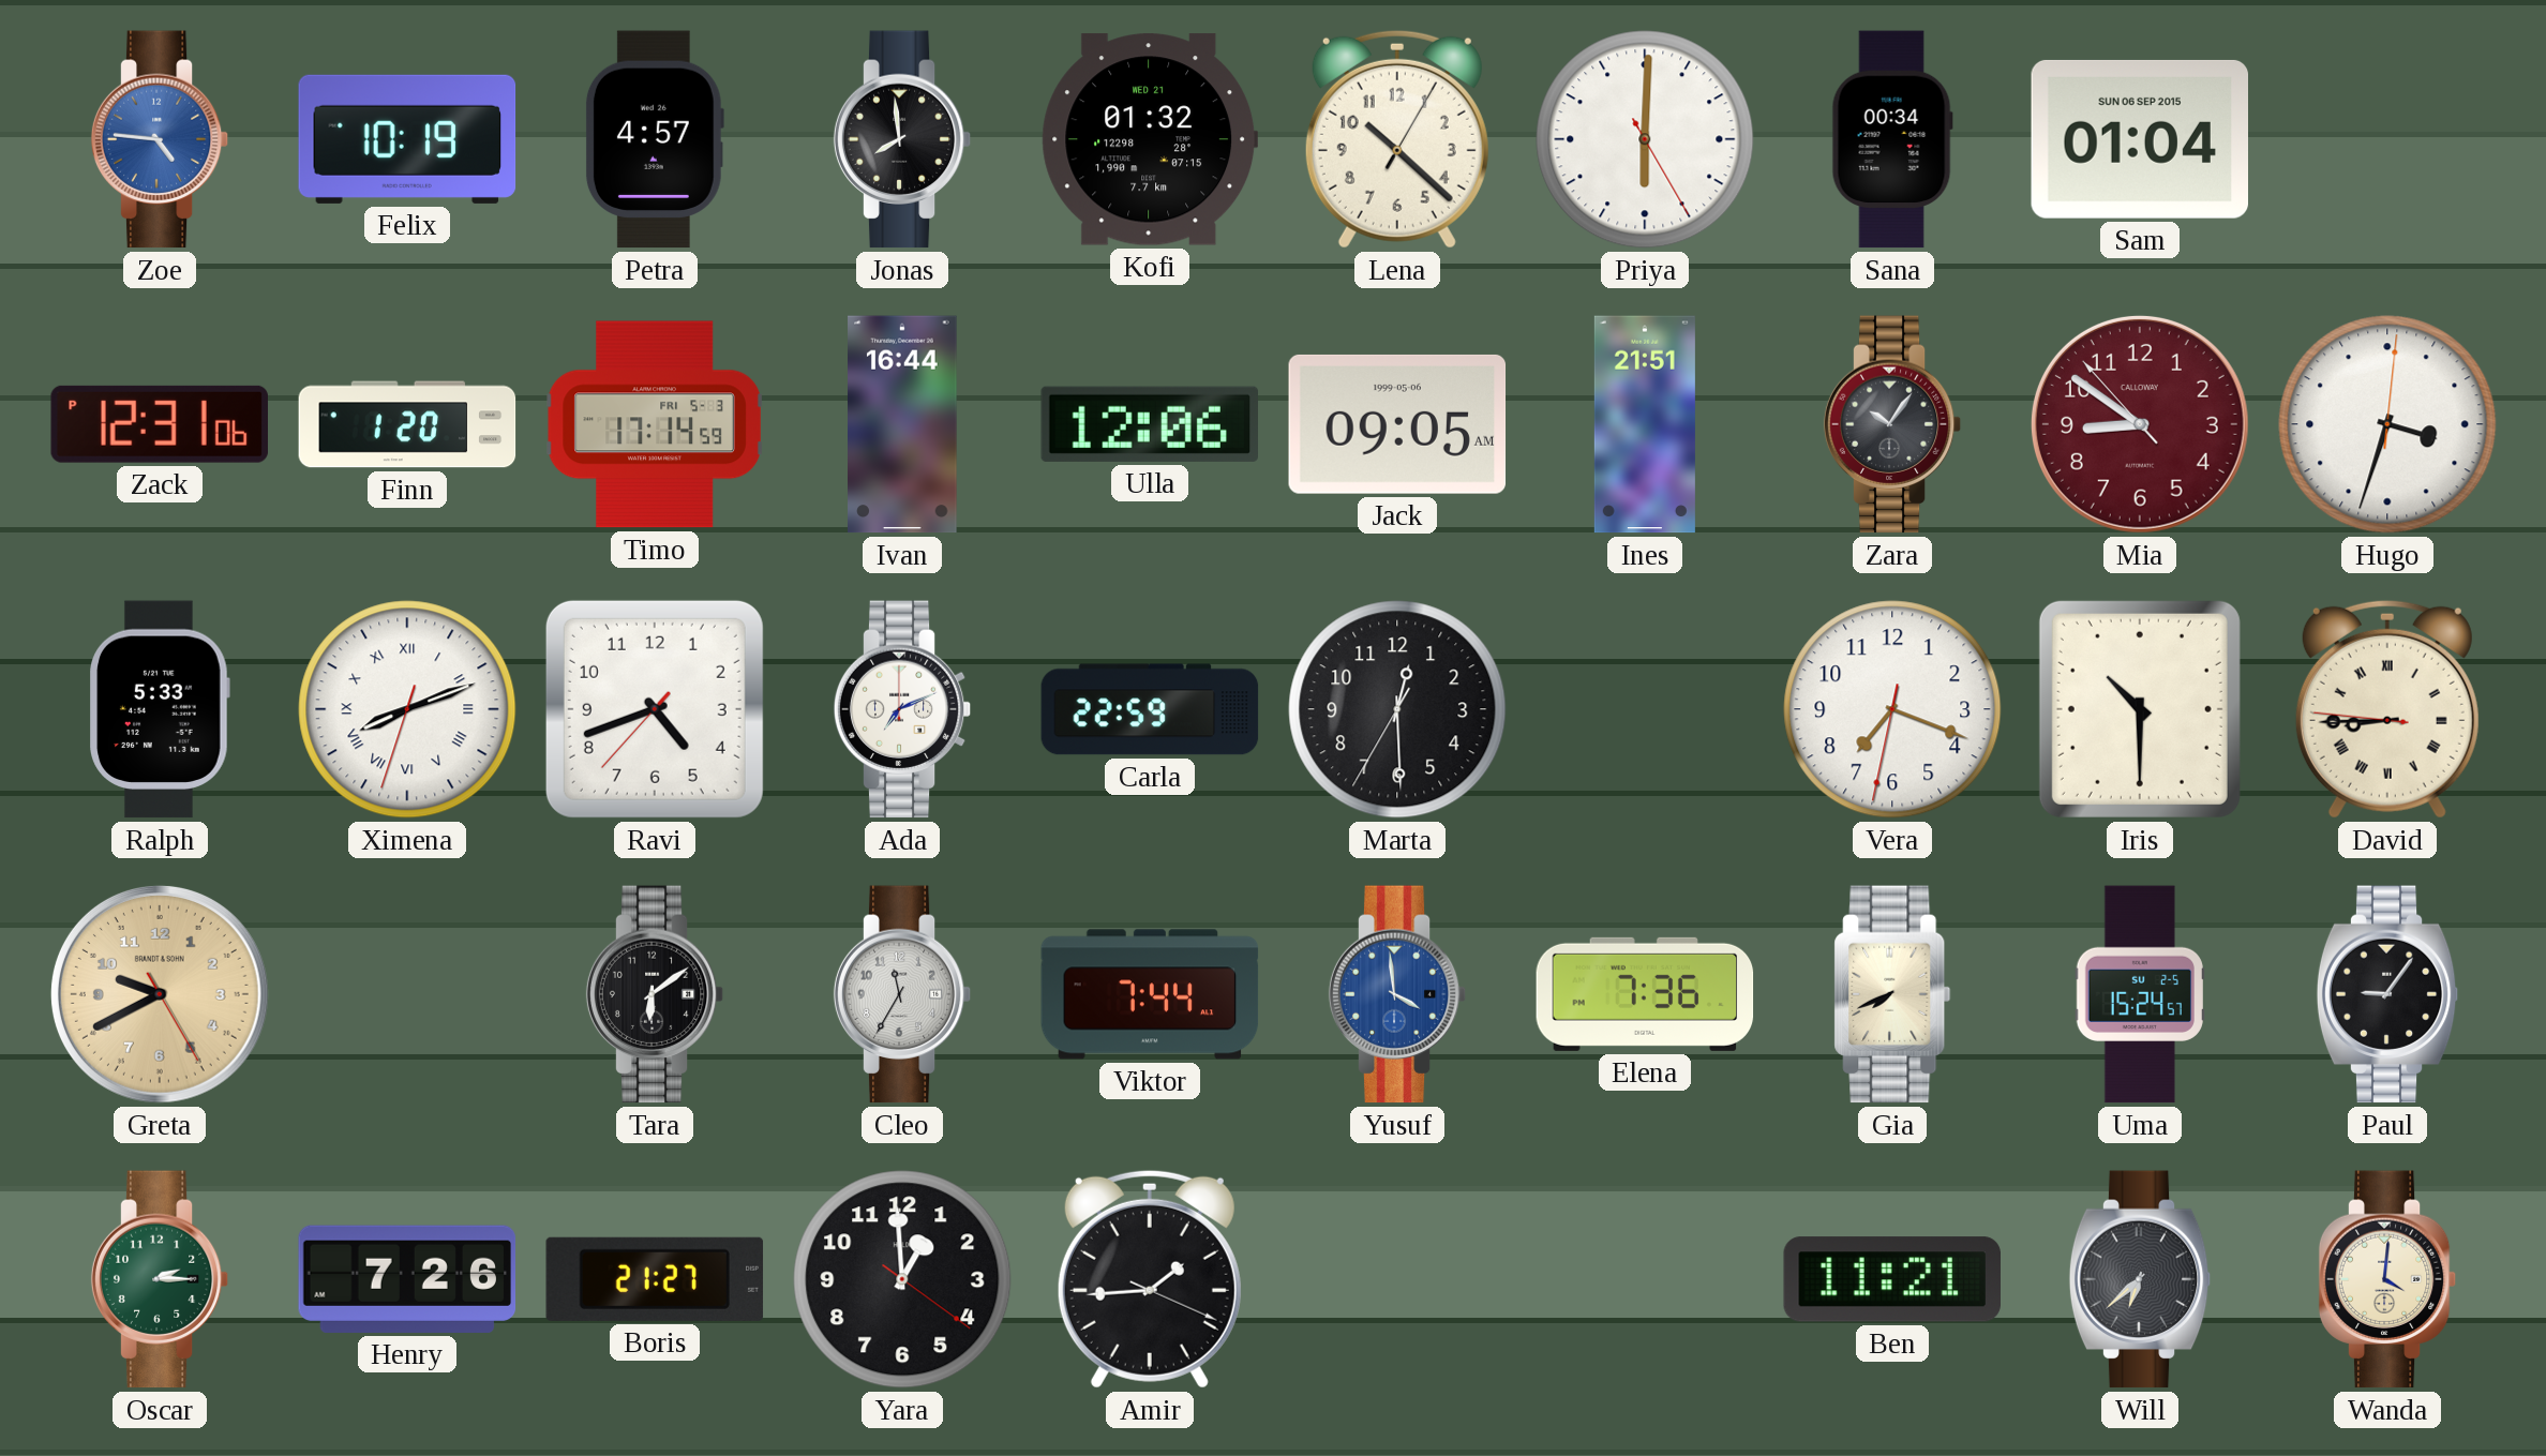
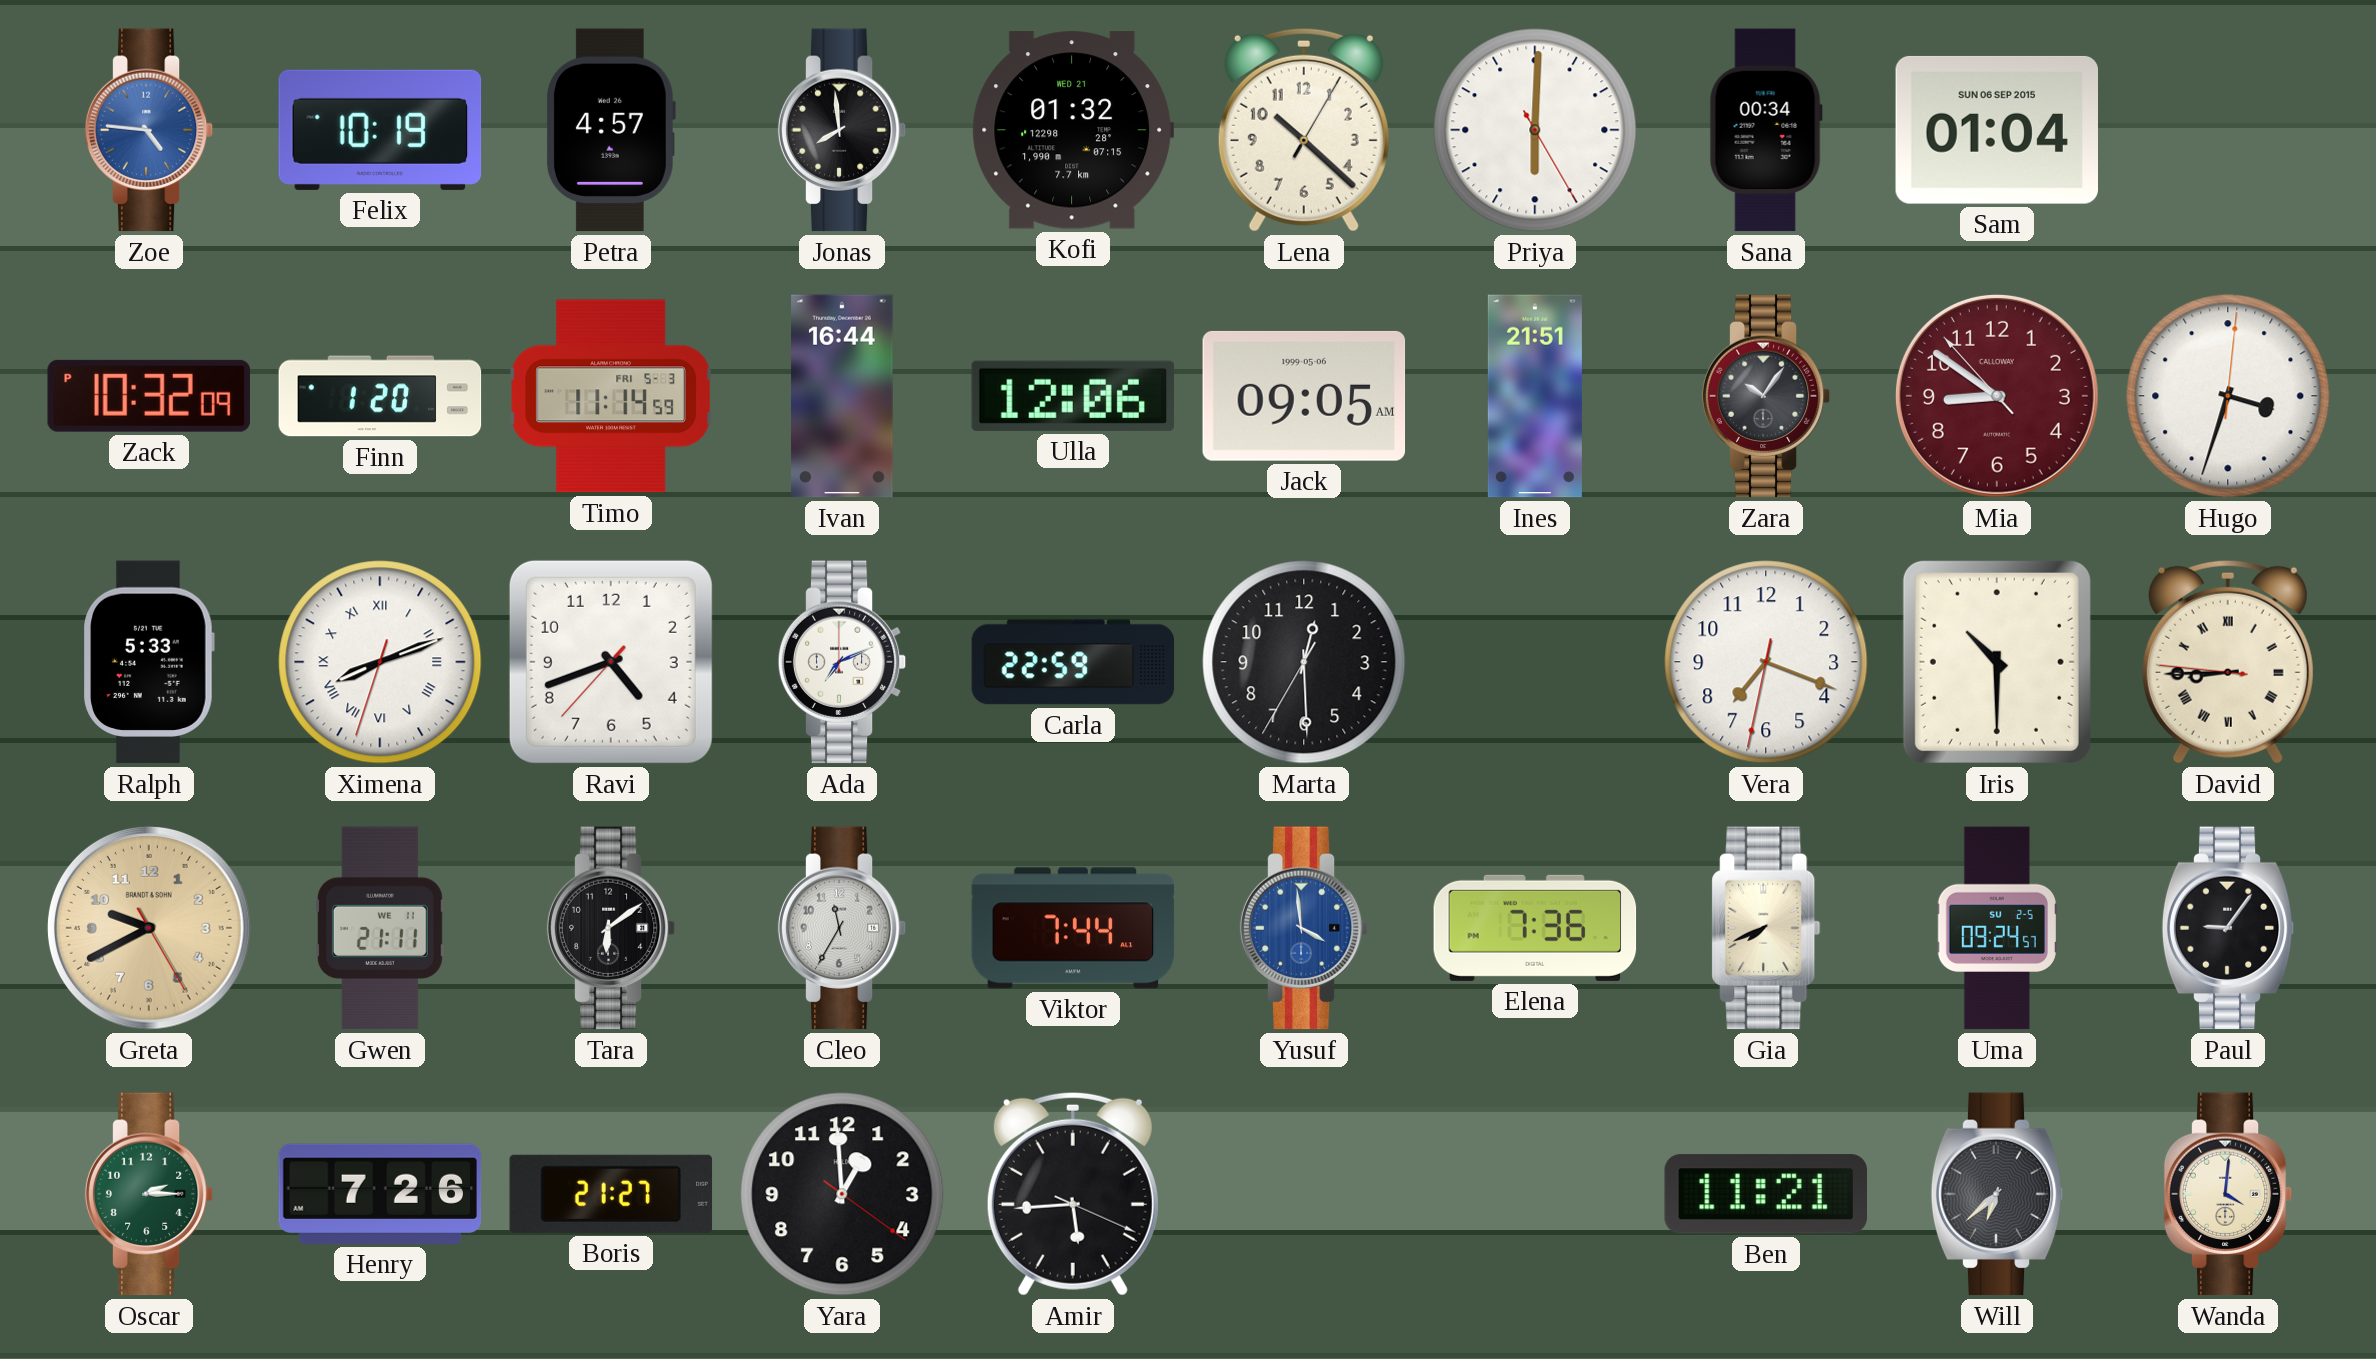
Zack: 12:31 -> 10:32
Timo: 17:14 -> 11:14
Gwen: none -> 21:11
Uma: 15:24 -> 09:24
Amir: 1:44 -> 5:44
